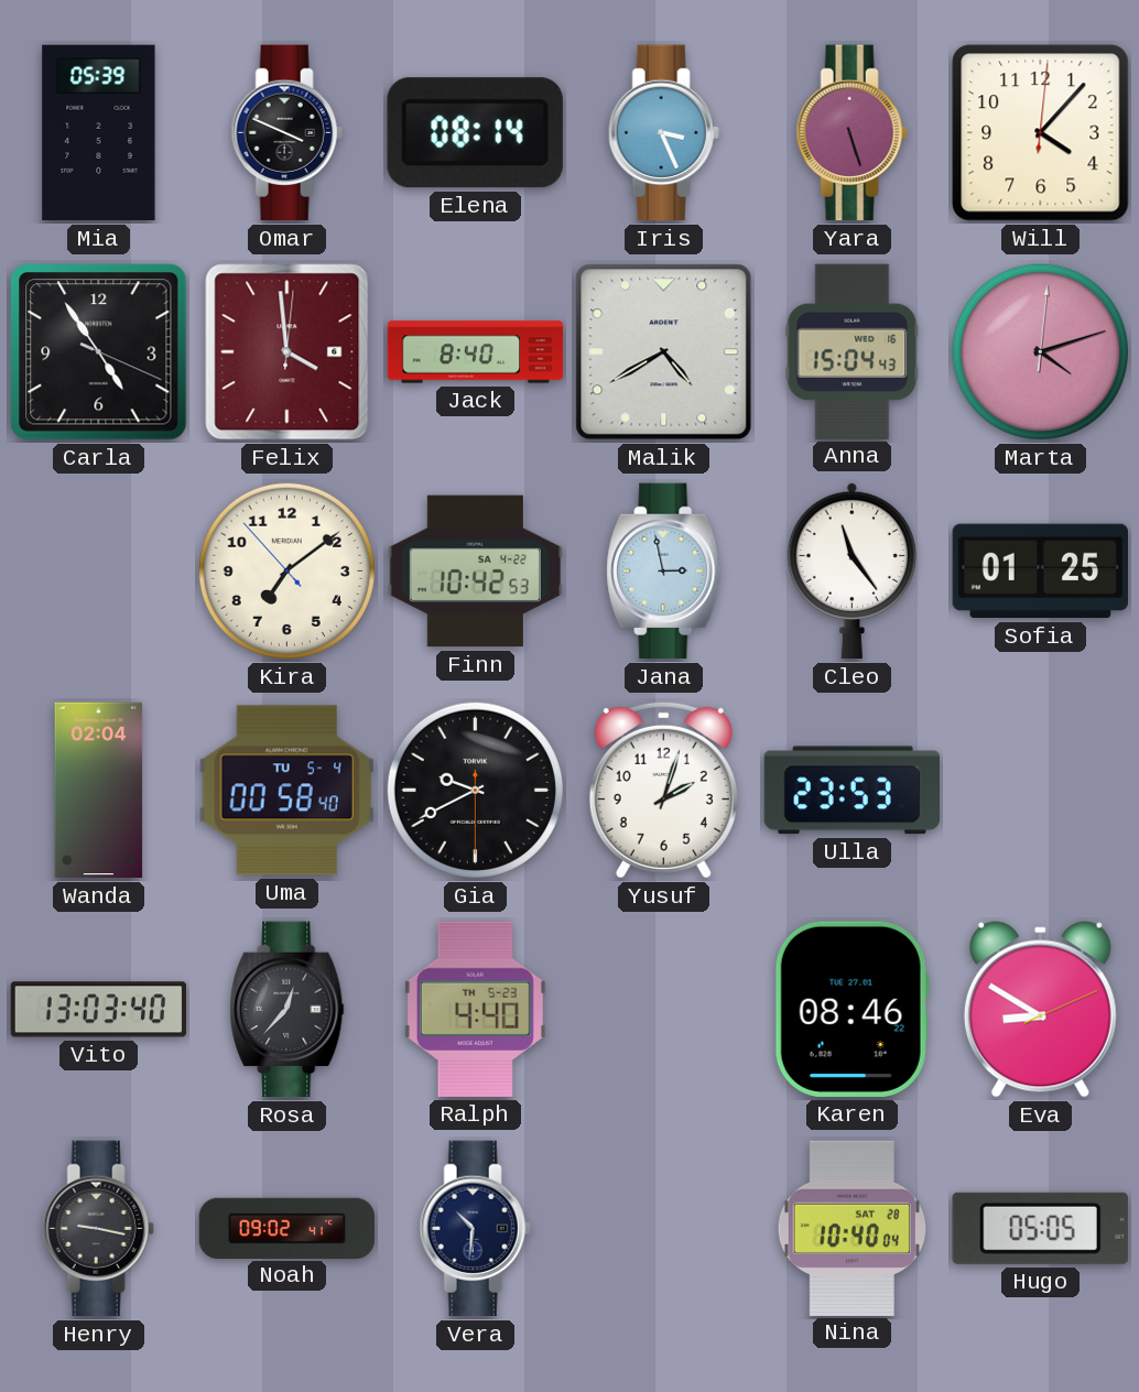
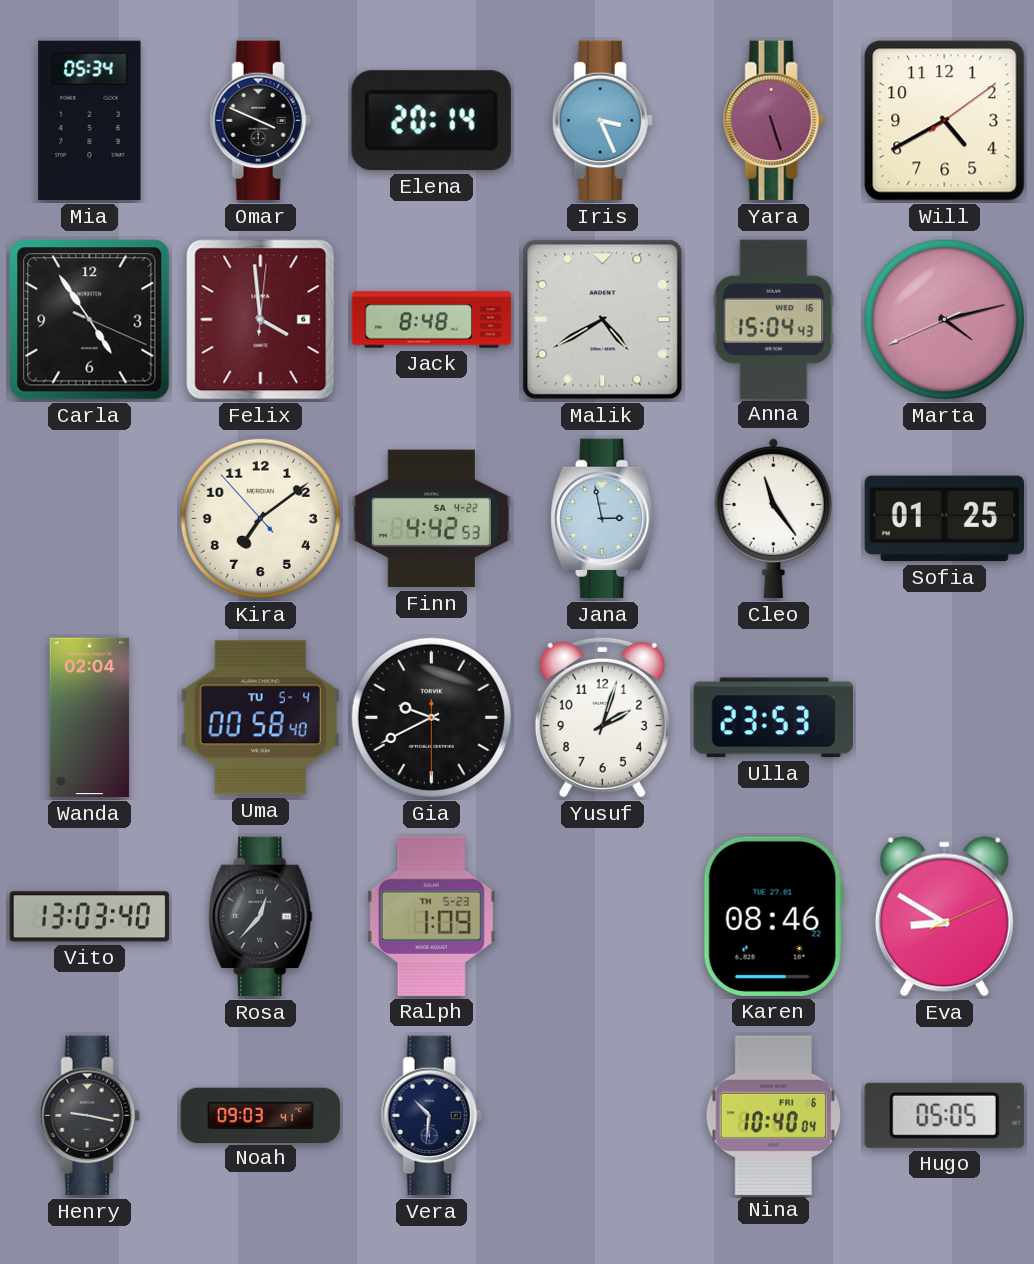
Mia: 05:39 -> 05:34
Elena: 08:14 -> 20:14
Will: 4:07 -> 4:40
Jack: 8:40 -> 8:48
Marta: 4:12:01 -> 4:12:41
Finn: 10:42 -> 4:42
Ralph: 4:40 -> 1:09
Noah: 09:02 -> 09:03
Nina date: SAT 28 -> FRI 6
